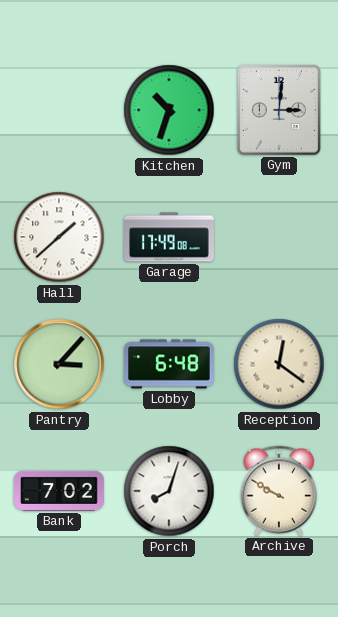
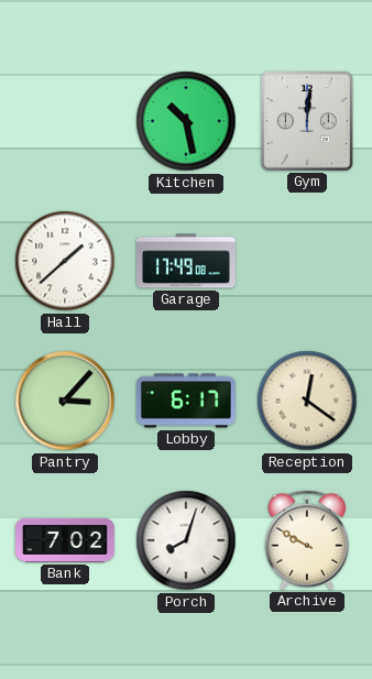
Kitchen: 10:33 -> 10:28
Gym: 3:01 -> 12:01
Lobby: 6:48 -> 6:17
